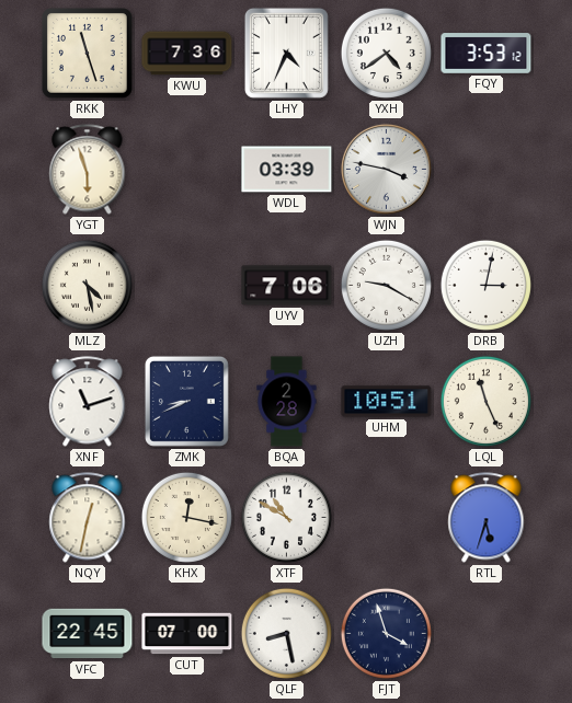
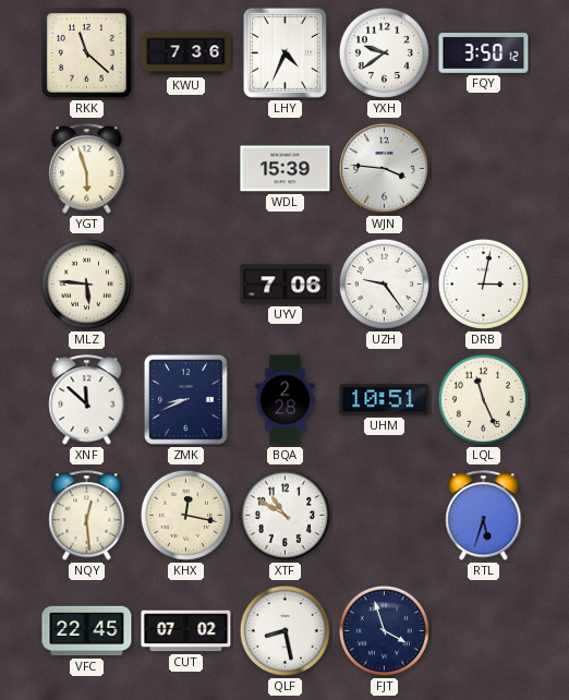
RKK: 11:27 -> 11:22
YXH: 4:39 -> 9:39
FQY: 3:53 -> 3:50
WDL: 03:39 -> 15:39
WJN: 3:47 -> 3:46
MLZ: 4:28 -> 5:46
UZH: 9:20 -> 9:24
XNF: 11:12 -> 11:52
NQY: 12:32 -> 12:29
CUT: 07:00 -> 07:02
